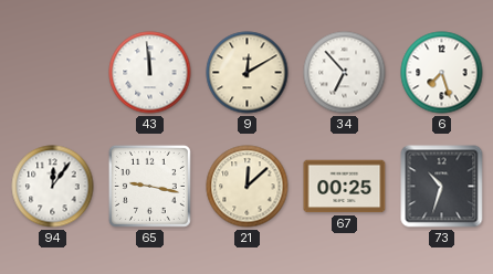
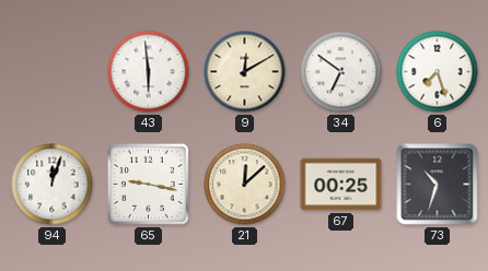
43: 11:59 -> 5:59
34: 6:53 -> 6:51
94: 12:06 -> 12:03
